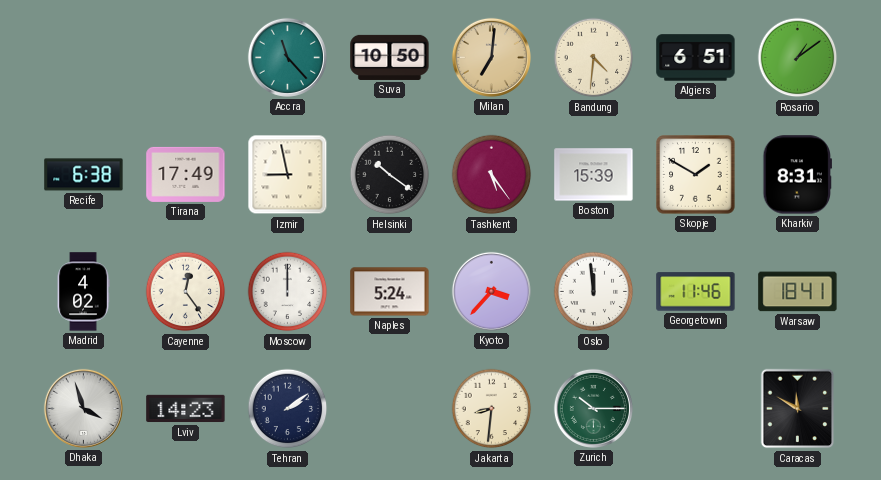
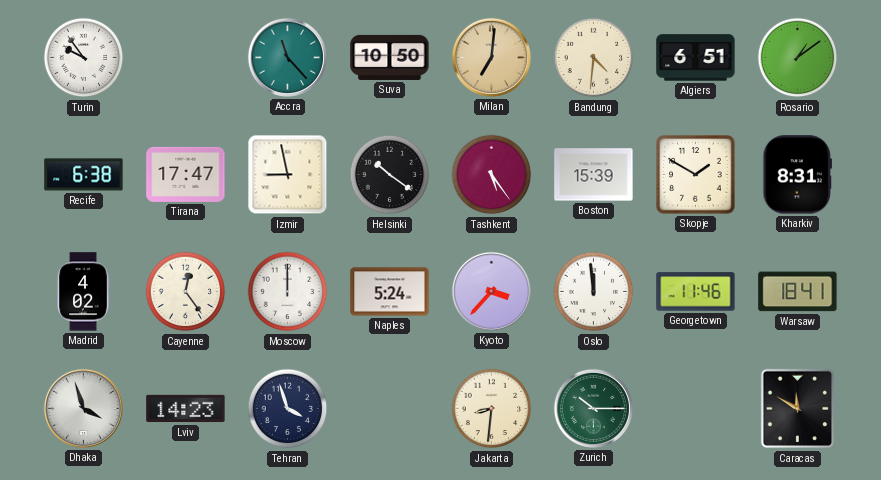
Turin: none -> 9:54
Tirana: 17:49 -> 17:47
Tehran: 2:09 -> 3:57
